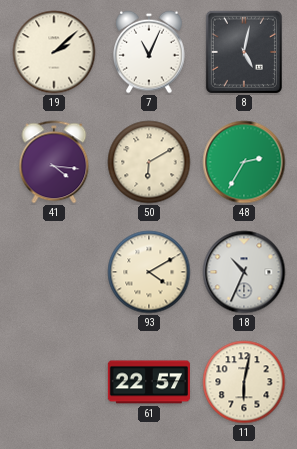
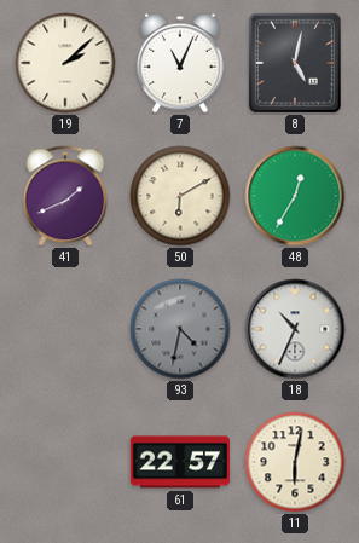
41: 4:16 -> 1:41
48: 2:35 -> 12:35
93: 4:10 -> 4:32
93 dial: cream -> grey
